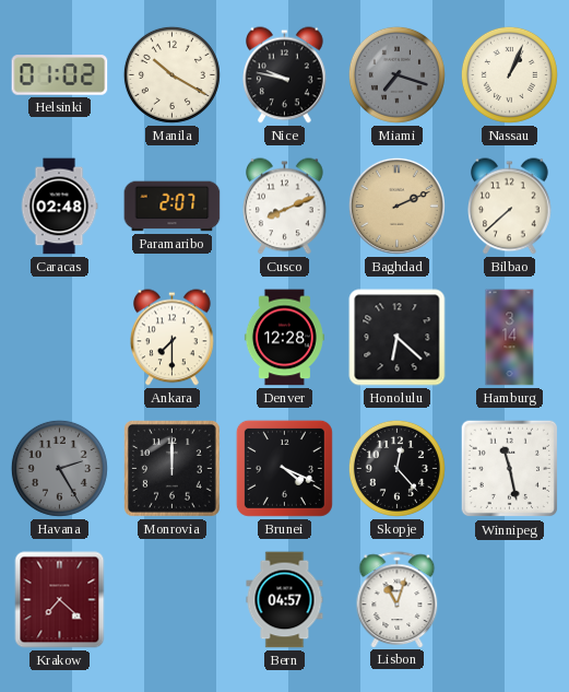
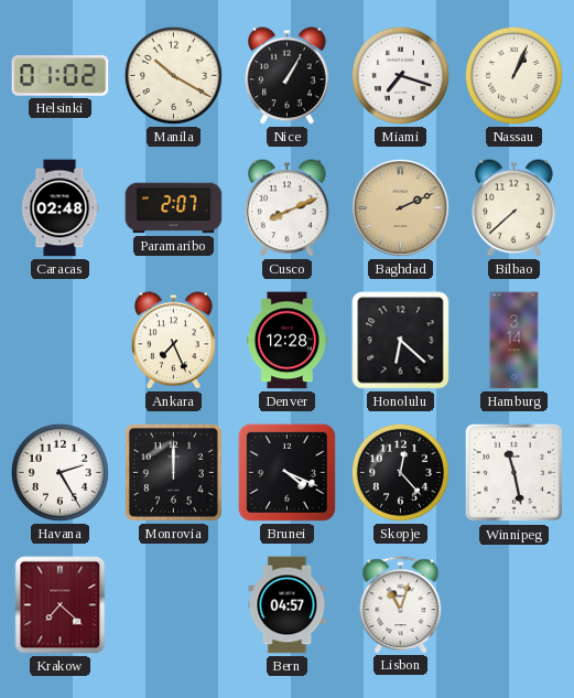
Nice: 9:47 -> 1:05
Miami dial: grey -> white
Ankara: 7:30 -> 7:26
Havana dial: grey -> white
